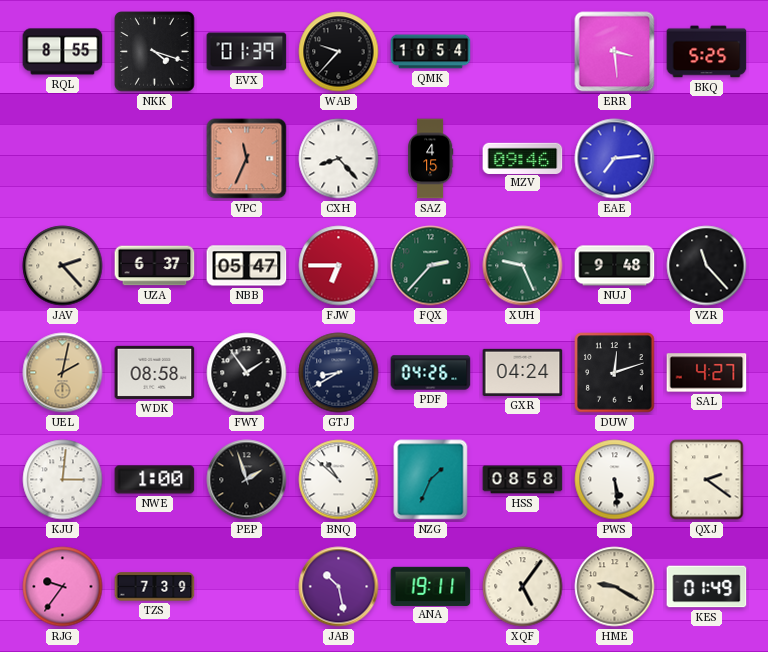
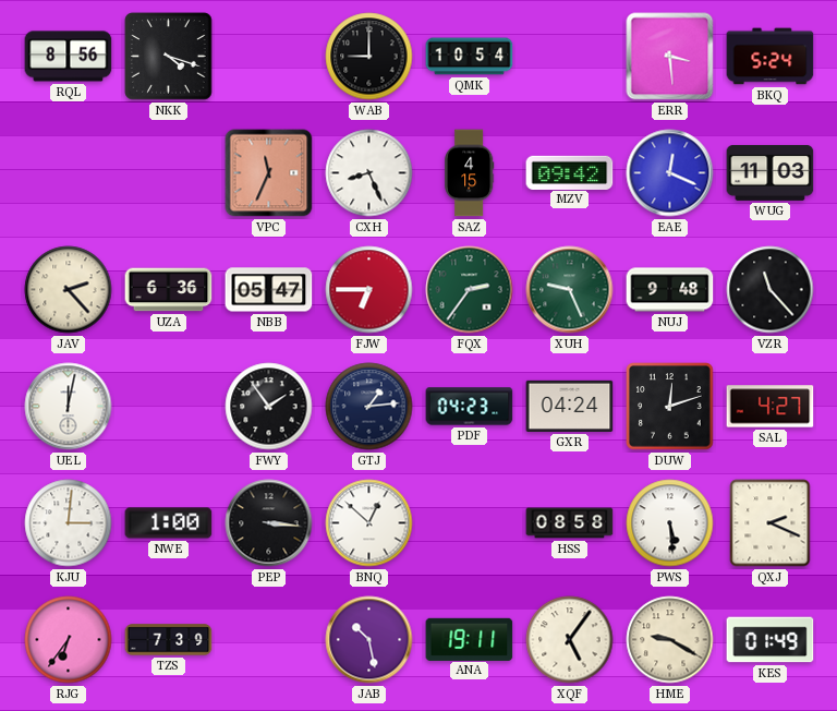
RQL: 8:55 -> 8:56
EVX: 01:39 -> none
WAB: 9:37 -> 9:00
BKQ: 5:25 -> 5:24
CXH: 8:23 -> 8:26
MZV: 09:46 -> 09:42
EAE: 7:14 -> 12:19
WUG: none -> 11:03
UZA: 6:37 -> 6:36
FQX: 2:37 -> 2:36
UEL: 2:02 -> 12:02
UEL dial: champagne -> white
WDK: 08:58 -> none
GTJ: 8:40 -> 1:14
PDF: 04:26 -> 04:23
PEP: 1:57 -> 3:16
BNQ: 10:52 -> 12:52
NZG: 1:34 -> none
QXJ: 2:21 -> 2:19
RJG: 9:36 -> 6:36
